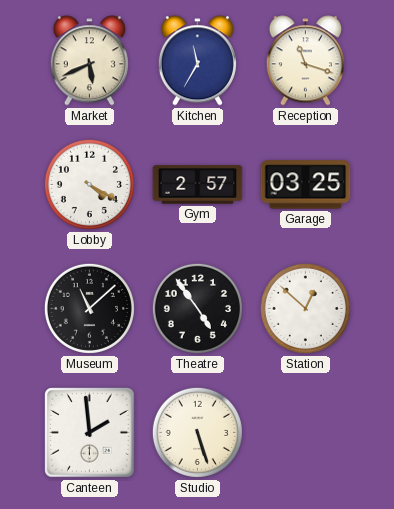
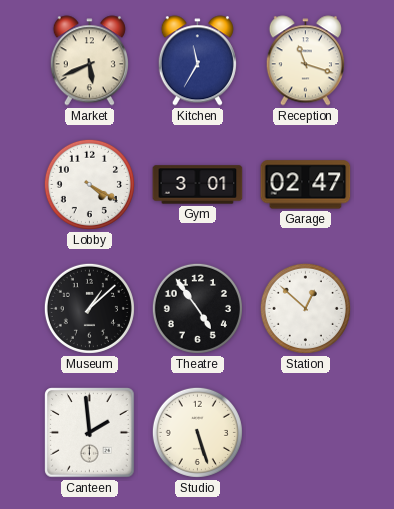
Gym: 2:57 -> 3:01
Garage: 03:25 -> 02:47
Museum: 11:08 -> 1:08
